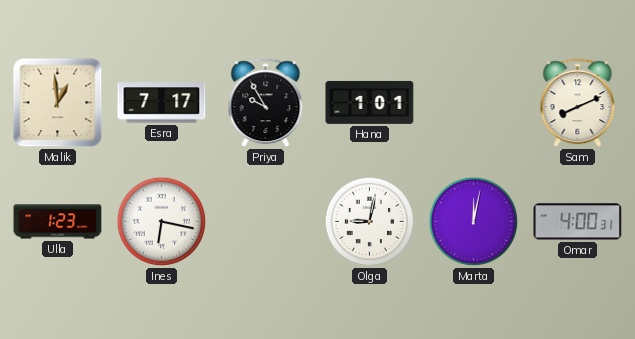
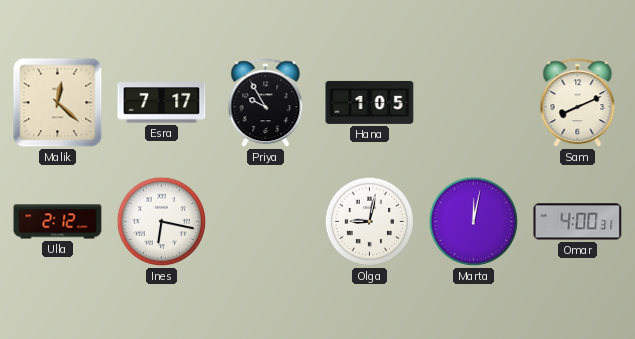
Malik: 12:59 -> 12:22
Hana: 1:01 -> 1:05
Ulla: 1:23 -> 2:12
